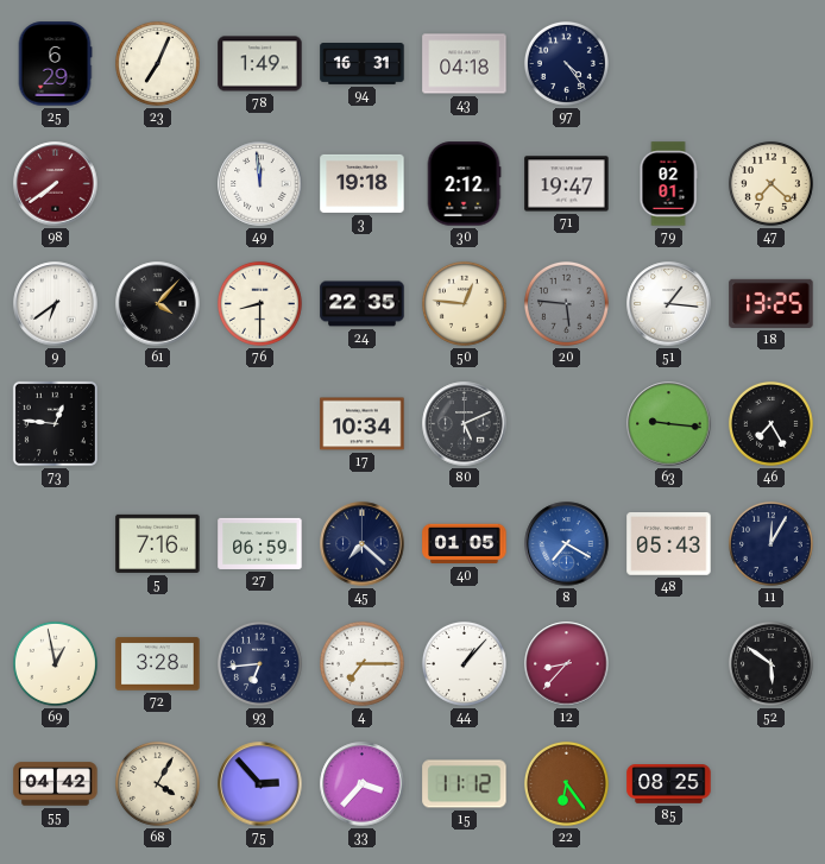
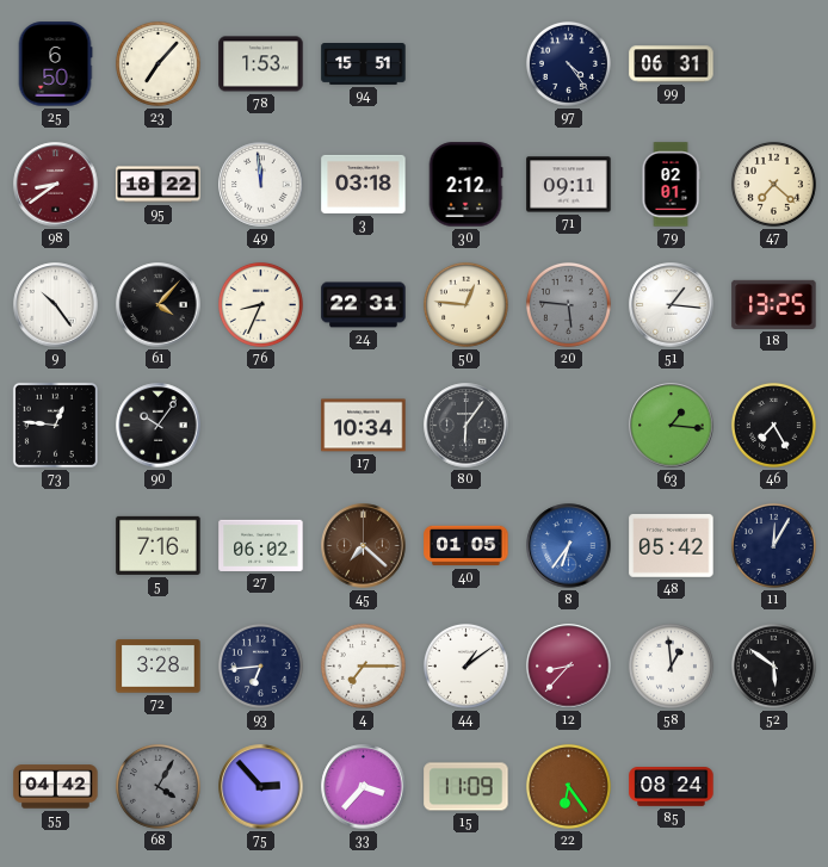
25: 6:29 -> 6:50
23: 7:04 -> 7:07
78: 1:49 -> 1:53
94: 16:31 -> 15:51
43: 04:18 -> none
99: none -> 06:31
98: 7:39 -> 8:39
95: none -> 18:22
3: 19:18 -> 03:18
71: 19:47 -> 09:11
9: 6:39 -> 10:24
76: 8:30 -> 8:34
24: 22:35 -> 22:31
90: none -> 10:06
80: 5:11 -> 6:06
63: 9:16 -> 1:16
27: 06:59 -> 06:02
45 dial: navy -> brown
8: 7:20 -> 6:36
48: 05:43 -> 05:42
69: 12:58 -> none
44: 1:07 -> 1:09
58: none -> 12:59
68 dial: cream -> grey
15: 11:12 -> 11:09
85: 08:25 -> 08:24
